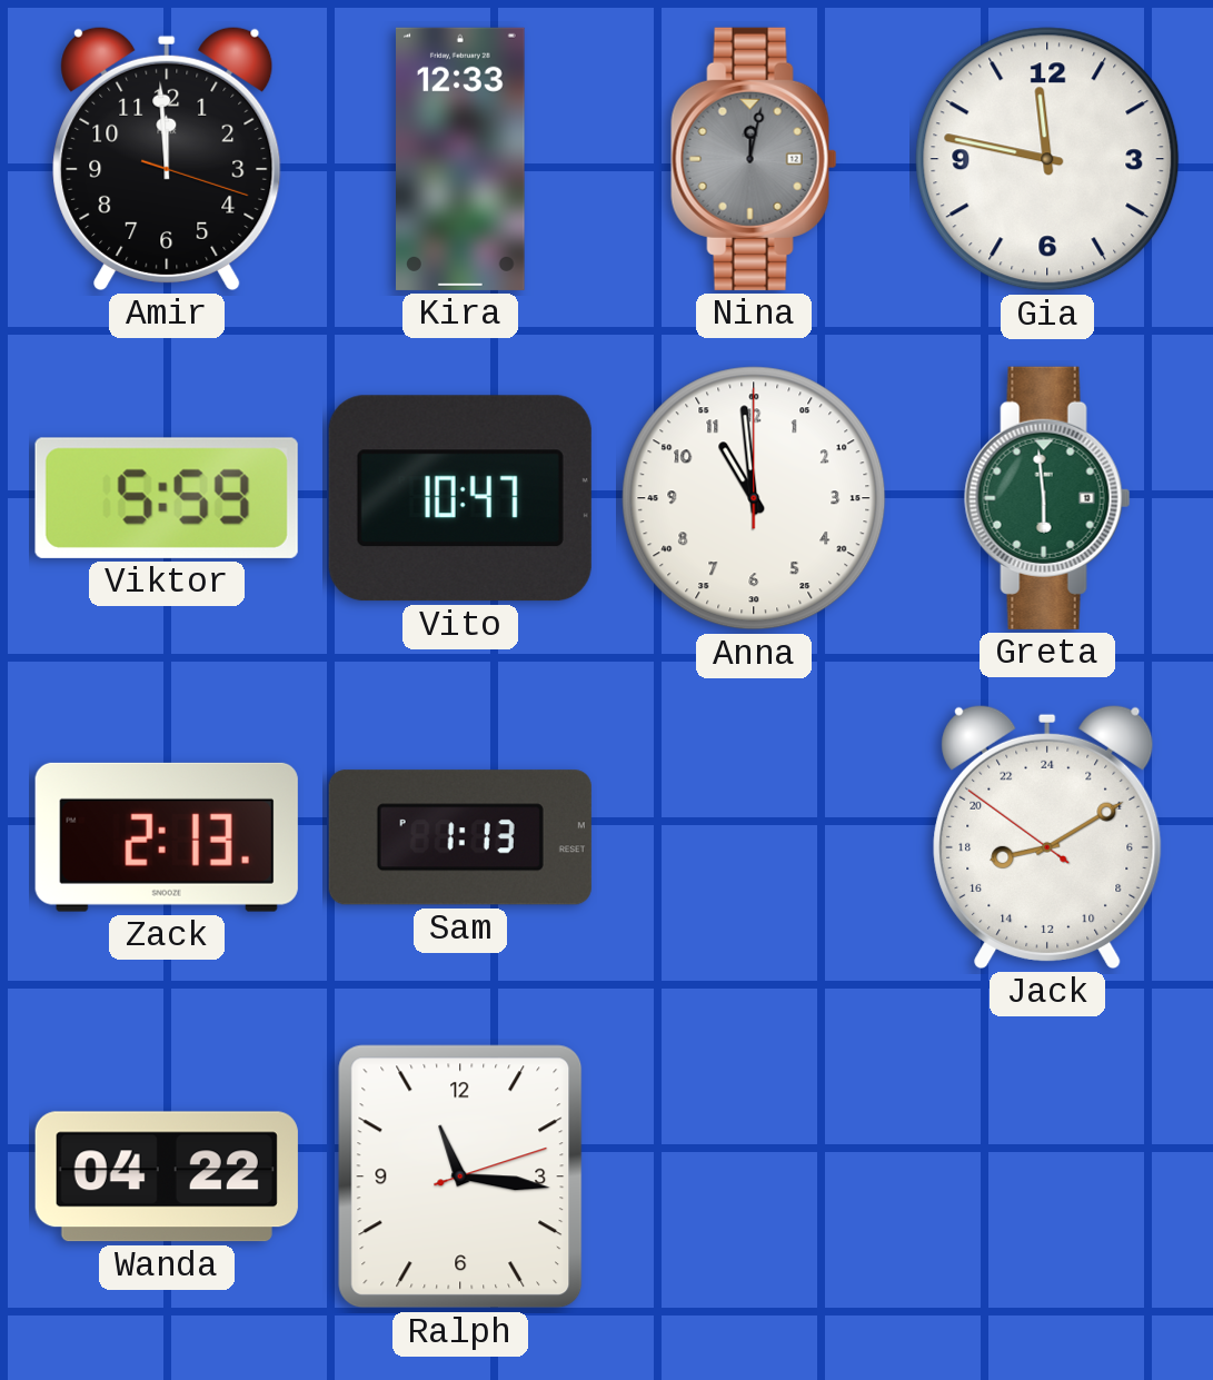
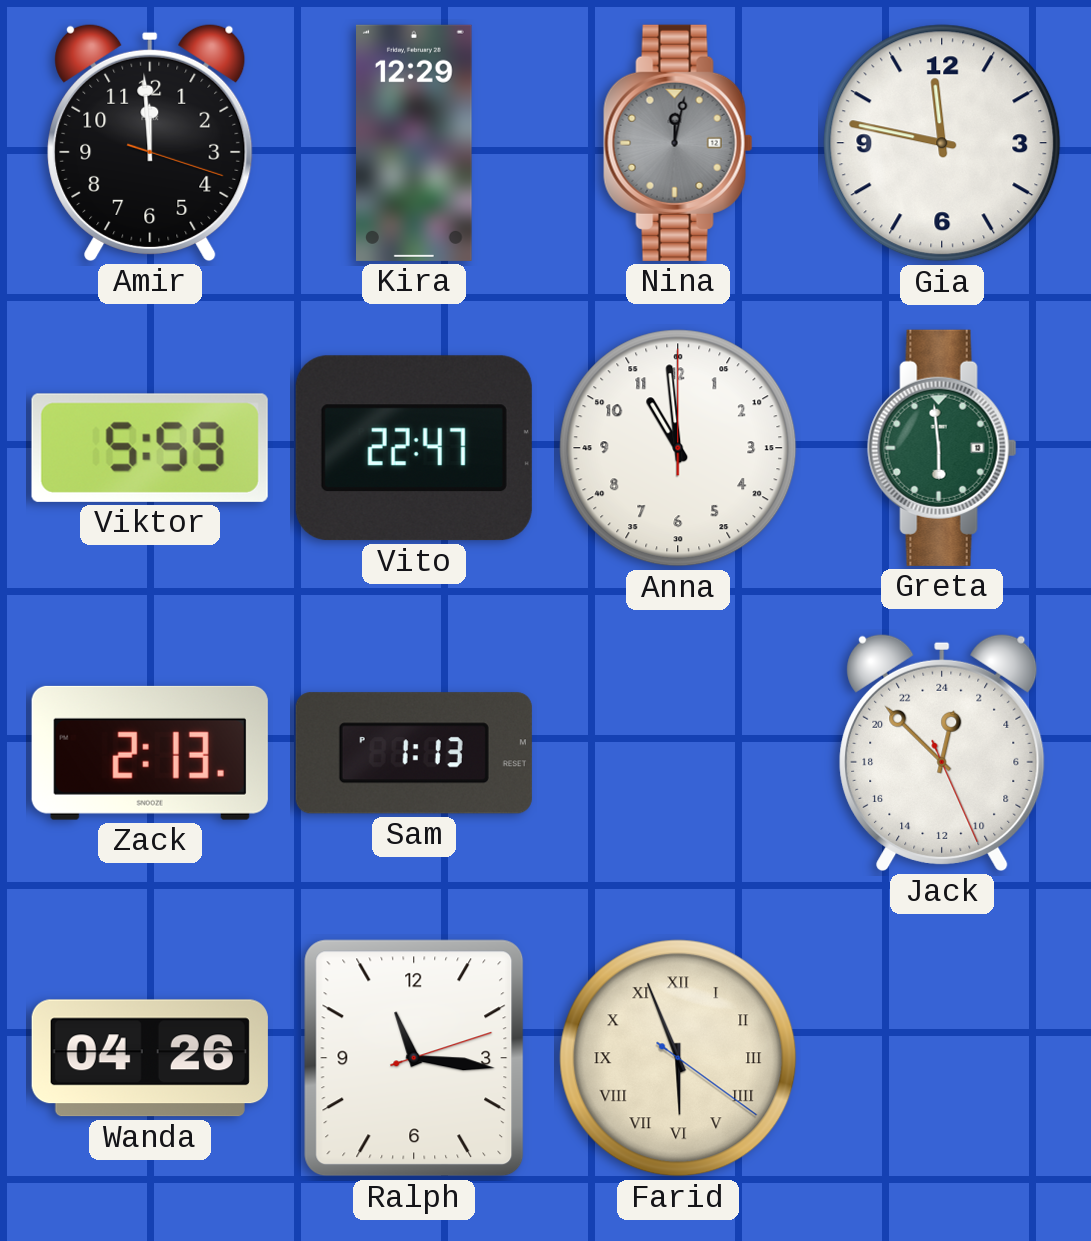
Kira: 12:33 -> 12:29
Vito: 10:47 -> 22:47
Jack: 17:09 -> 0:52
Wanda: 04:22 -> 04:26
Farid: none -> 5:56
